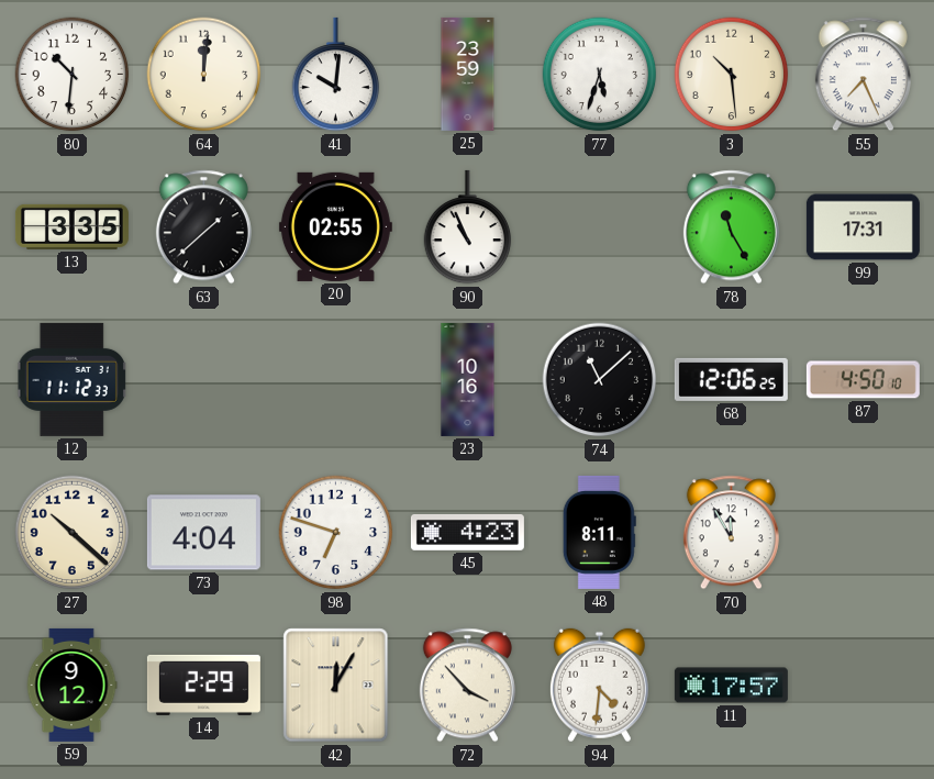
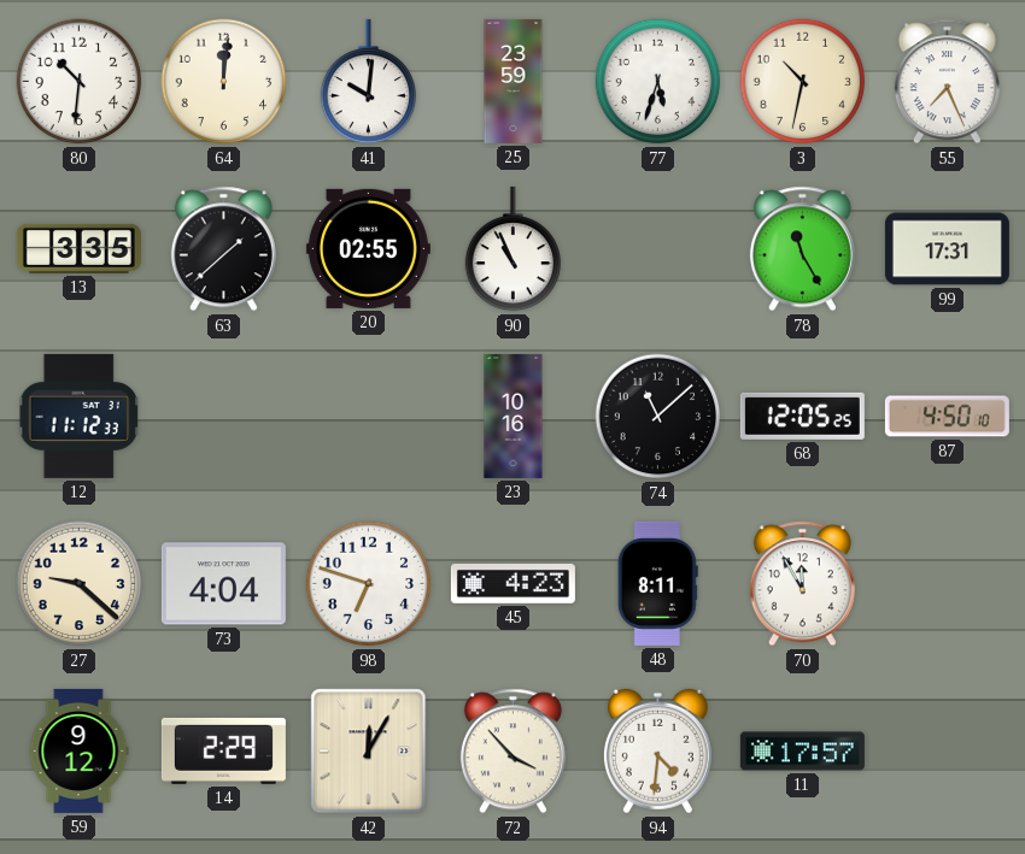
3: 10:29 -> 10:32
68: 12:06 -> 12:05
27: 10:22 -> 9:22
